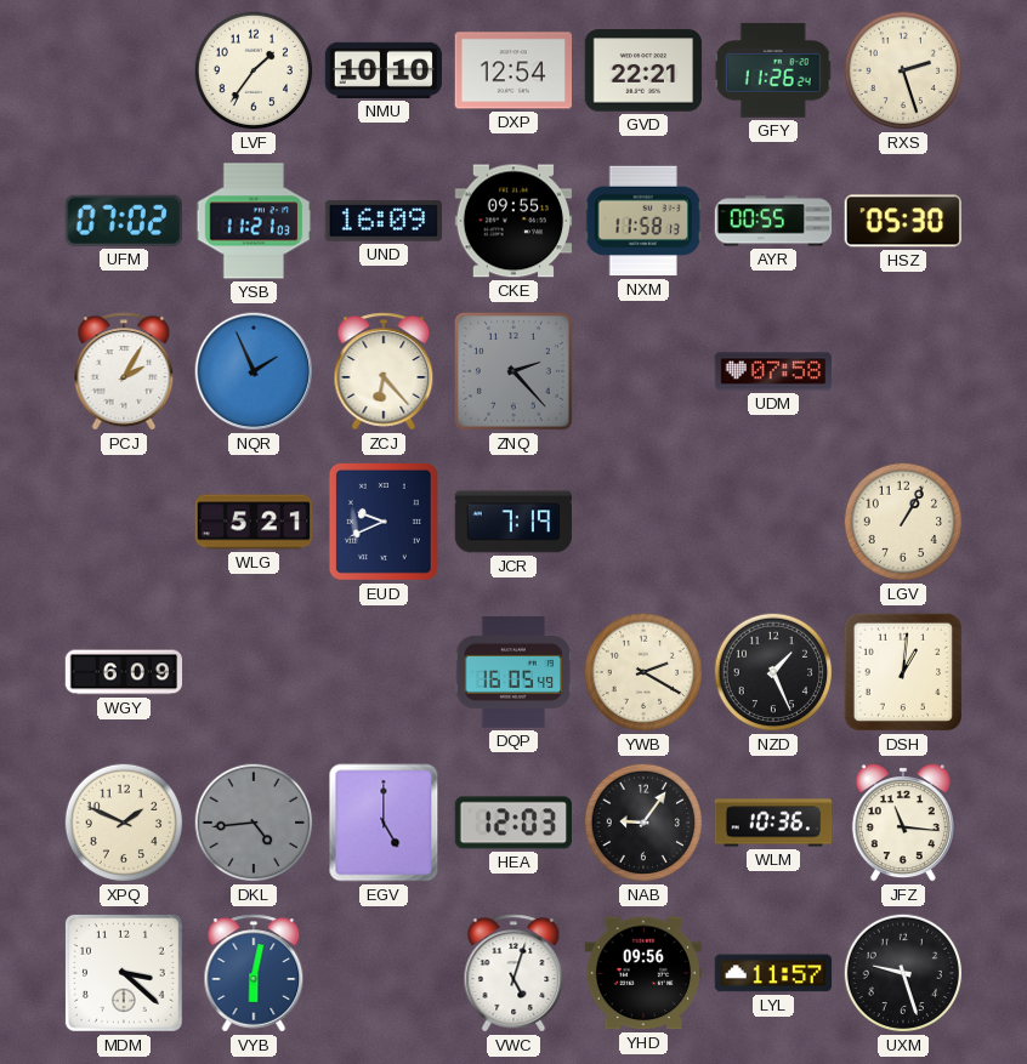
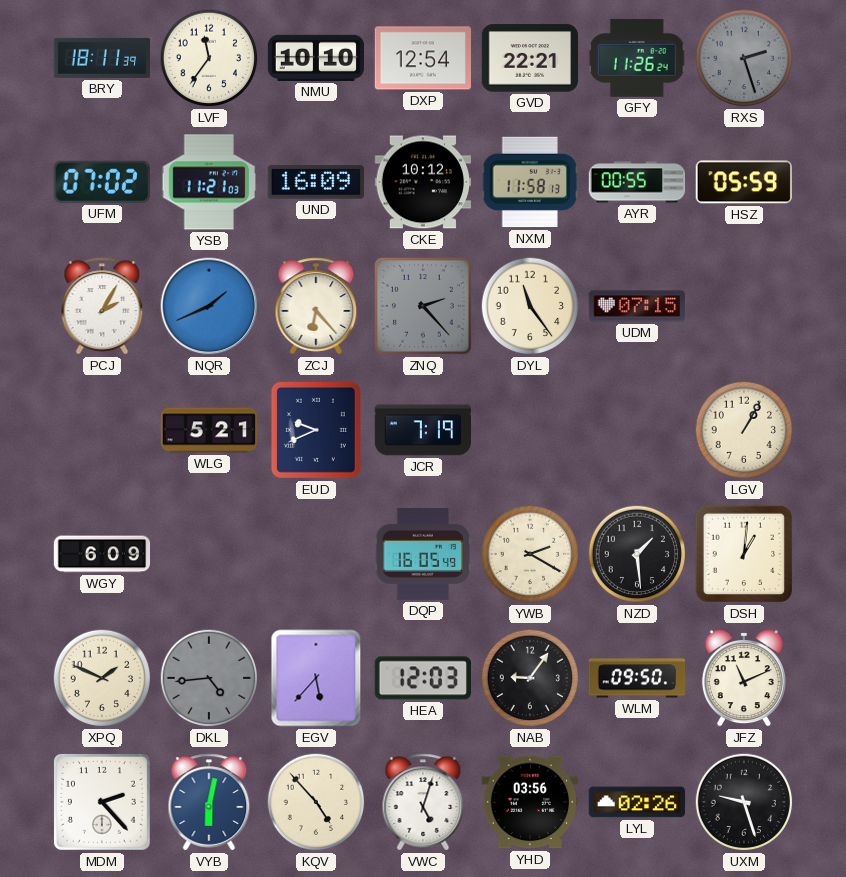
BRY: none -> 18:11
LVF: 1:36 -> 11:36
RXS dial: cream -> grey
CKE: 09:55 -> 10:12
HSZ: 05:30 -> 05:59
NQR: 1:56 -> 1:41
DYL: none -> 11:24
UDM: 07:58 -> 07:15
NZD: 1:26 -> 1:29
EGV: 5:00 -> 5:37
WLM: 10:36 -> 09:50
JFZ: 11:16 -> 11:11
MDM: 3:22 -> 2:23
KQV: none -> 4:53
YHD: 09:56 -> 03:56
LYL: 11:57 -> 02:26
